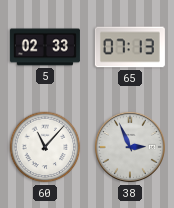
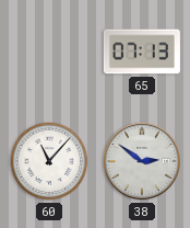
5: 02:33 -> none
38: 2:56 -> 2:51
